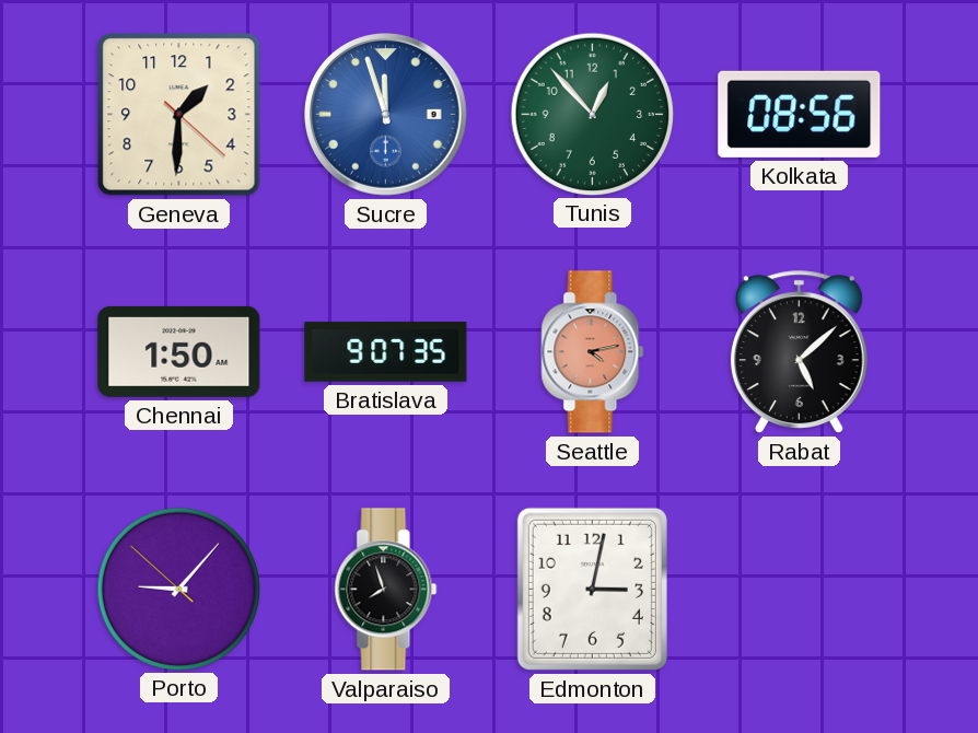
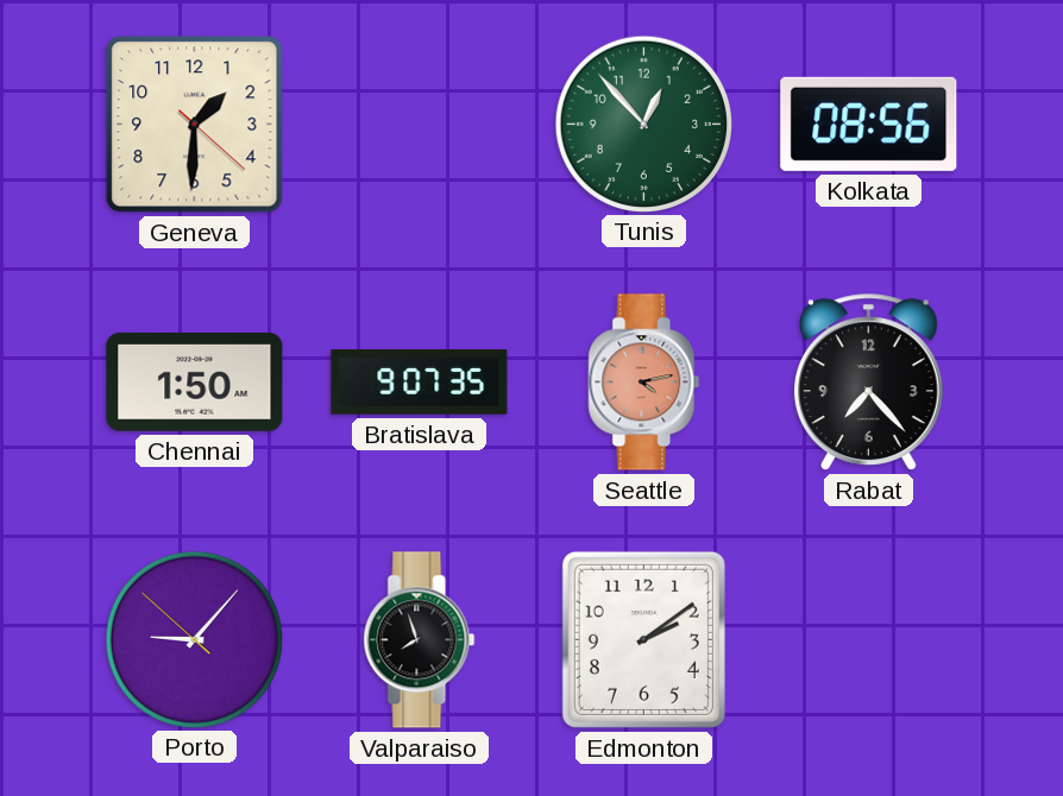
Sucre: 11:57 -> none
Rabat: 5:08 -> 7:23
Edmonton: 3:02 -> 2:09
